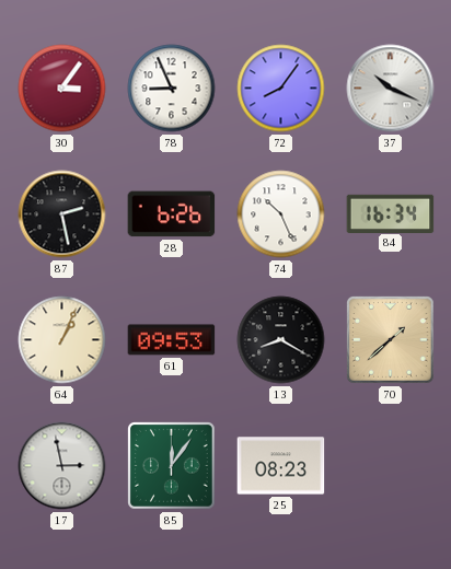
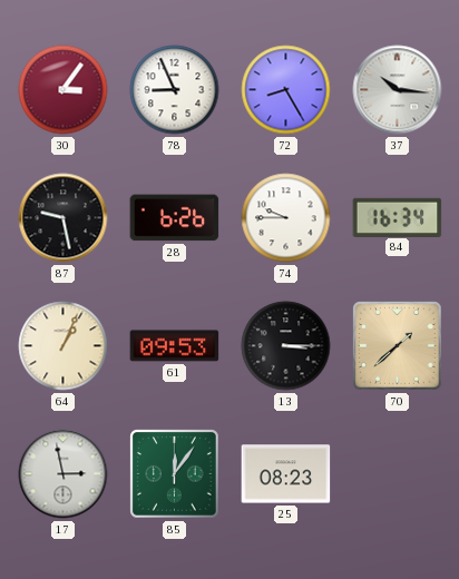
72: 8:06 -> 8:25
37: 10:19 -> 10:16
87: 2:28 -> 9:28
74: 10:26 -> 9:45
13: 8:20 -> 3:15
